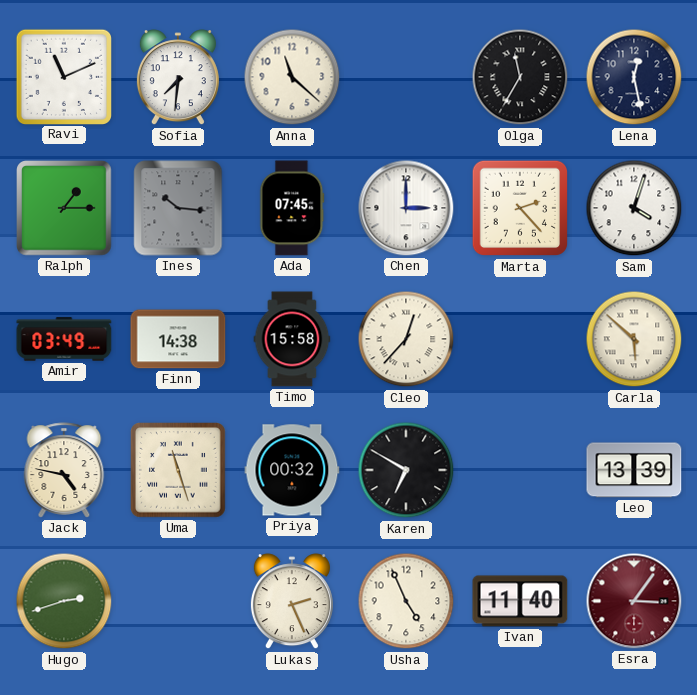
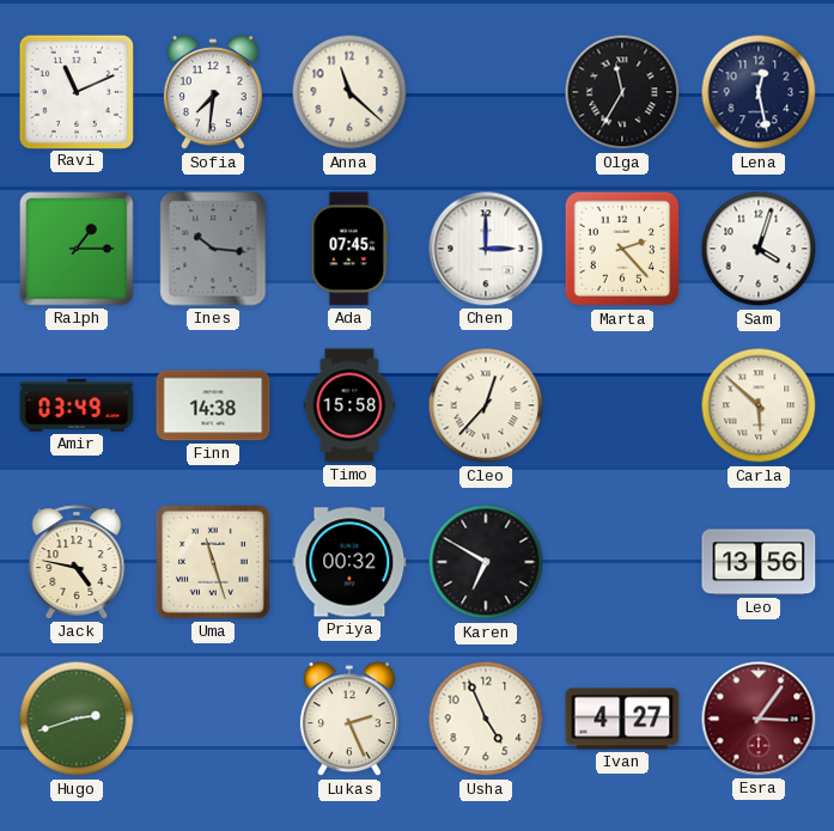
Leo: 13:39 -> 13:56
Ivan: 11:40 -> 4:27
